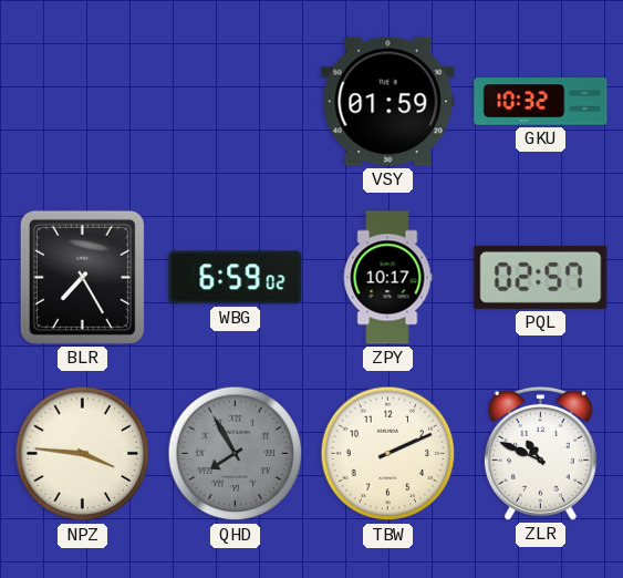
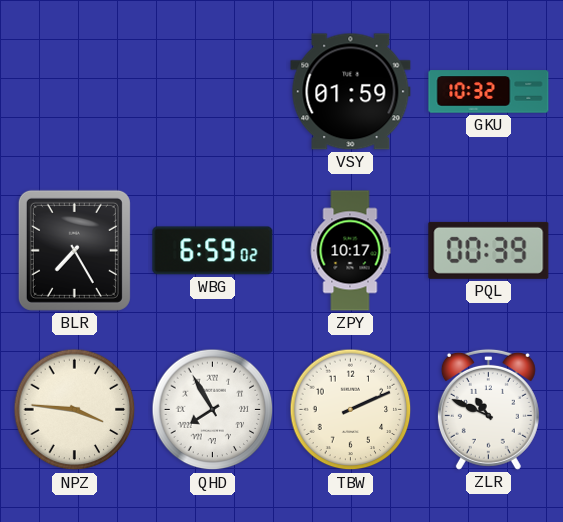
PQL: 02:57 -> 00:39
QHD dial: grey -> white
